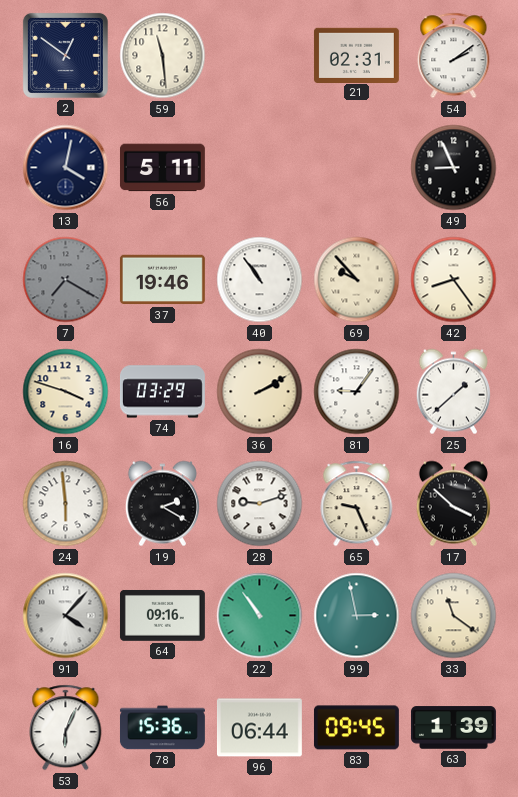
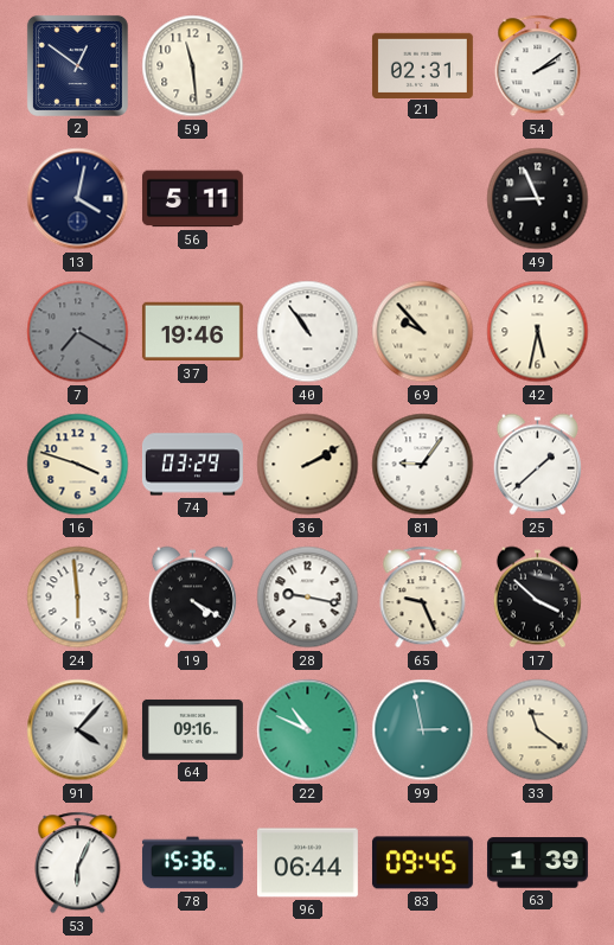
42: 8:24 -> 5:32
19: 2:20 -> 4:20
28: 9:12 -> 9:17
22: 10:54 -> 10:49
